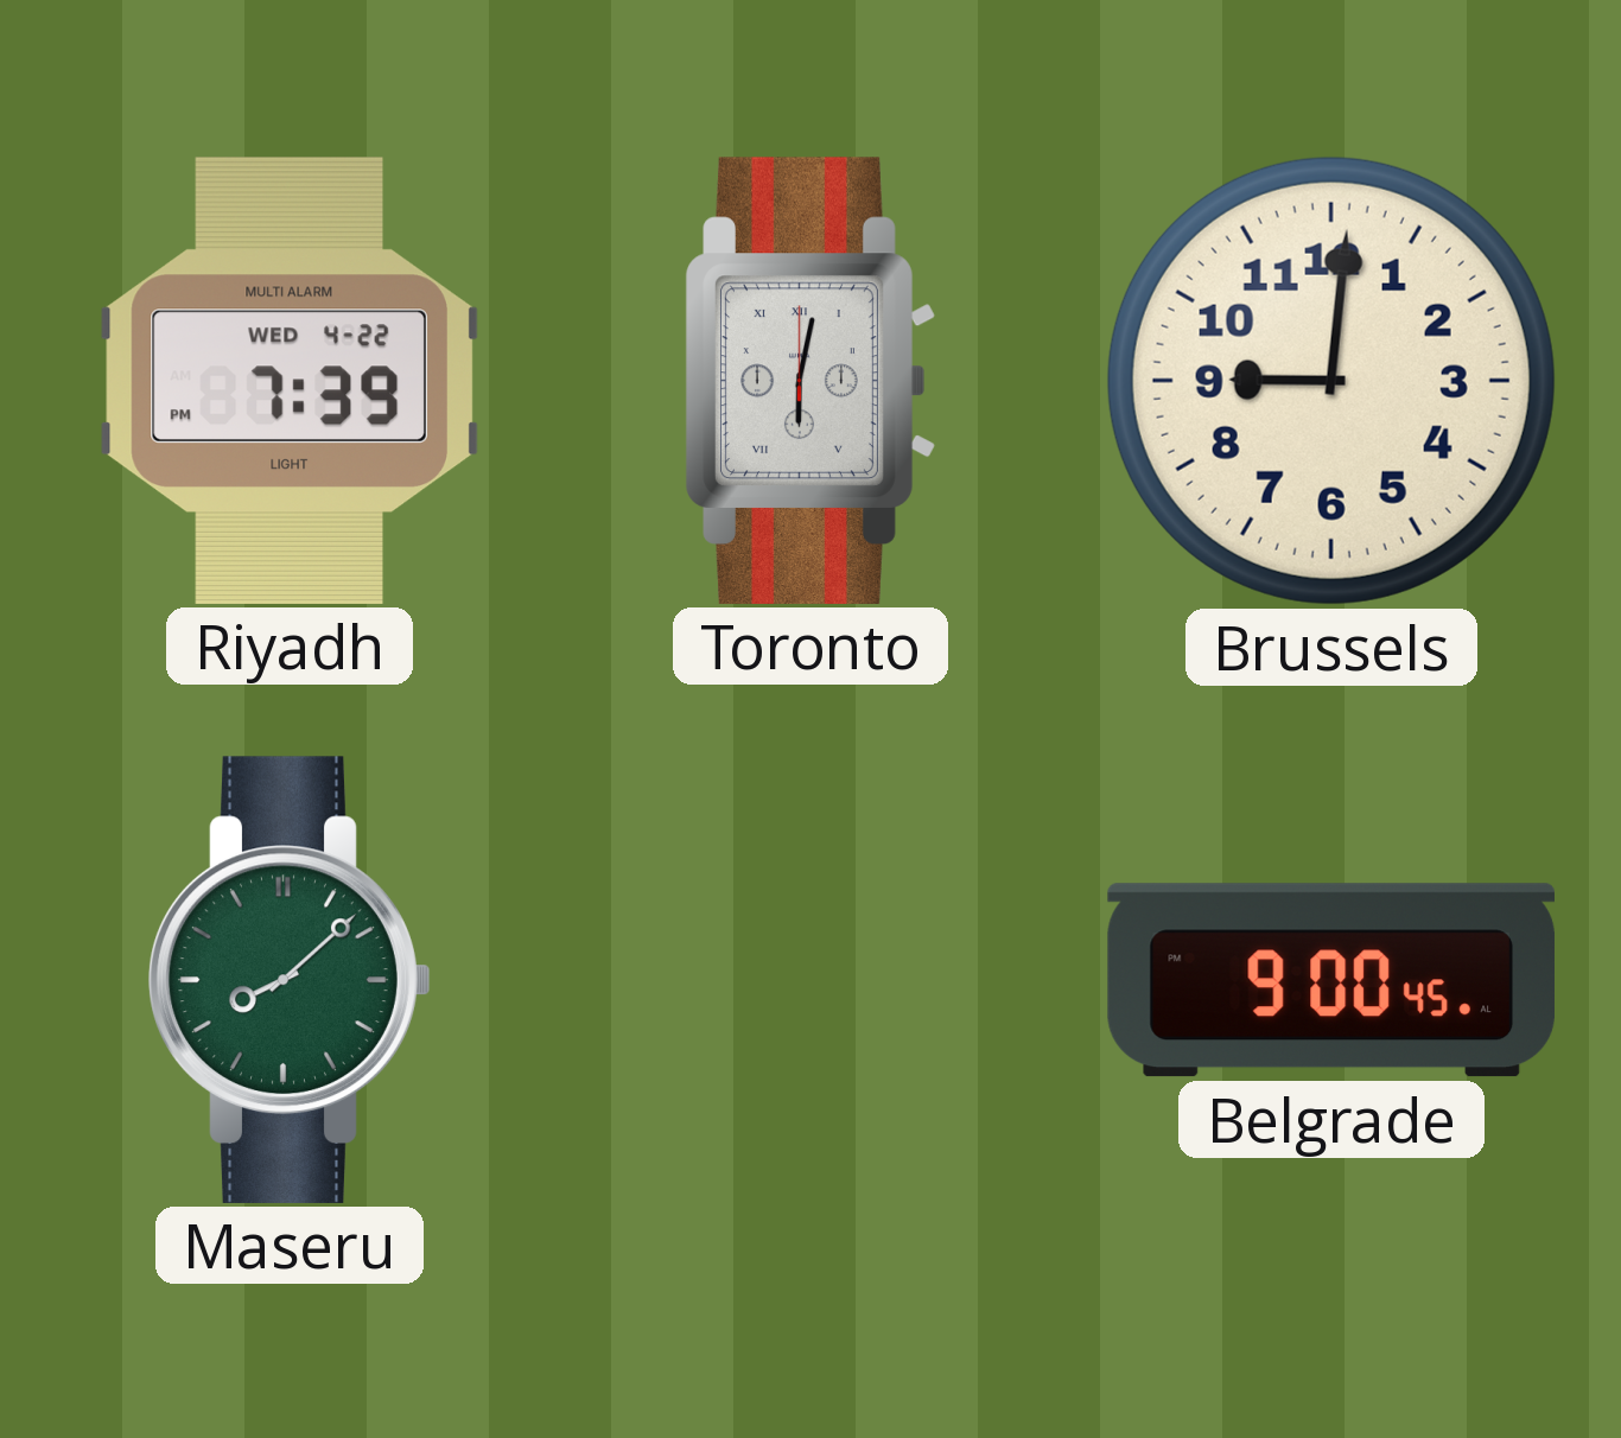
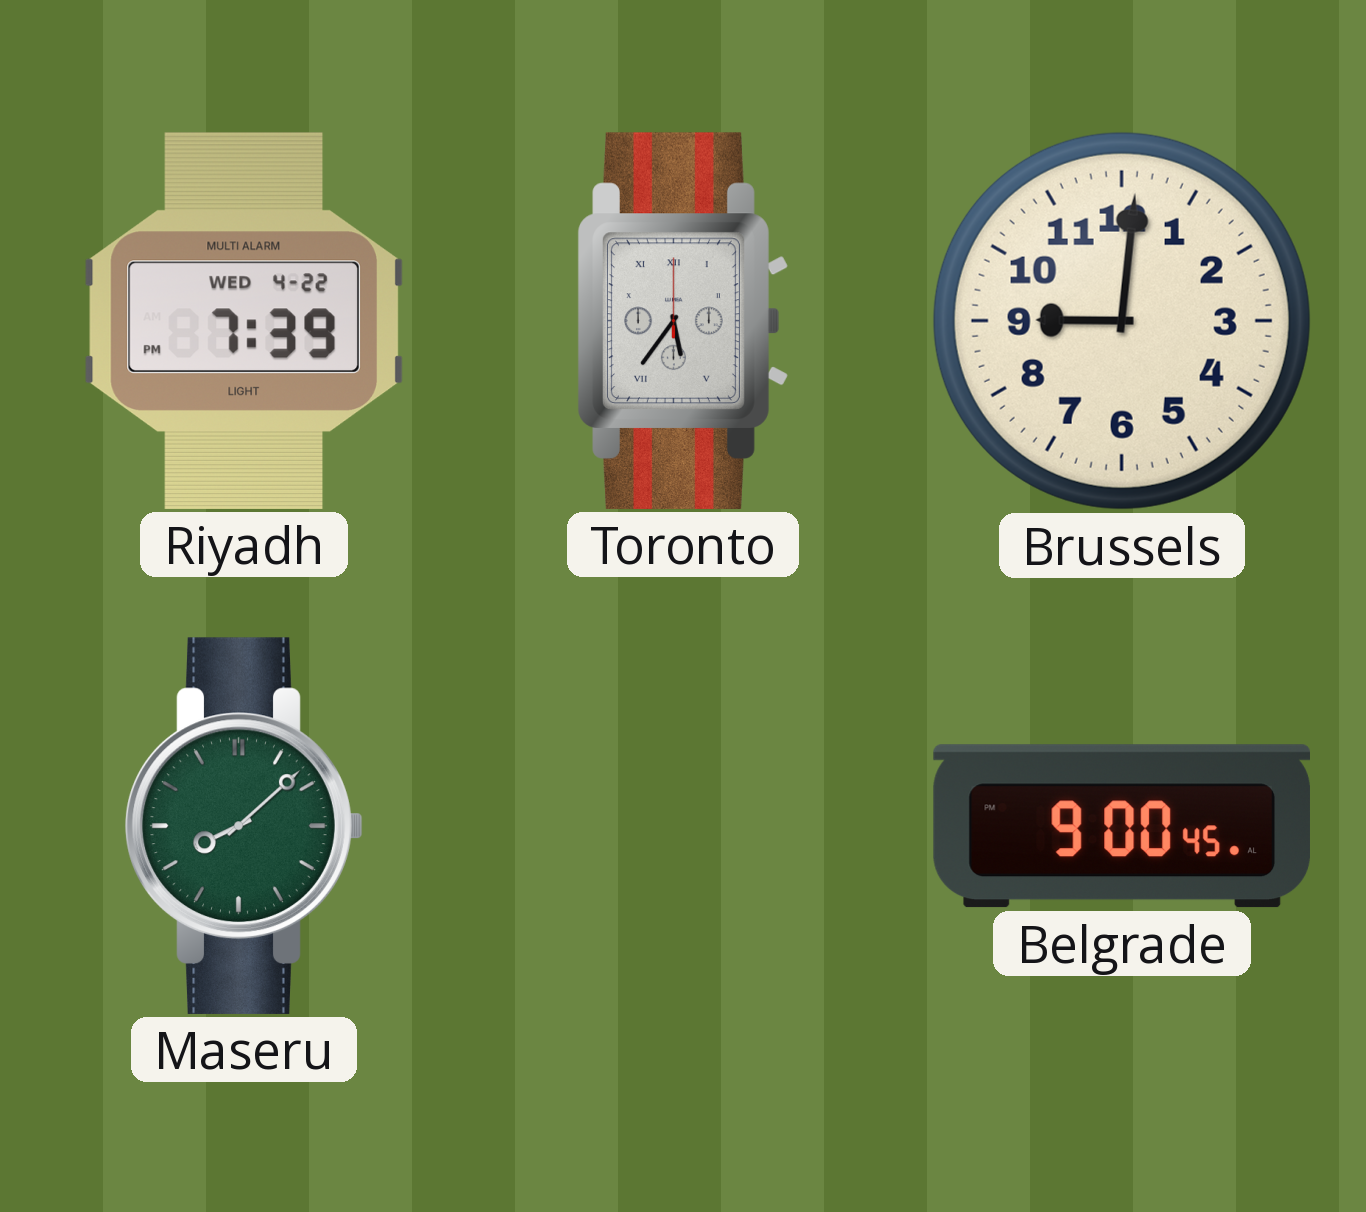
Toronto: 6:02 -> 5:36
